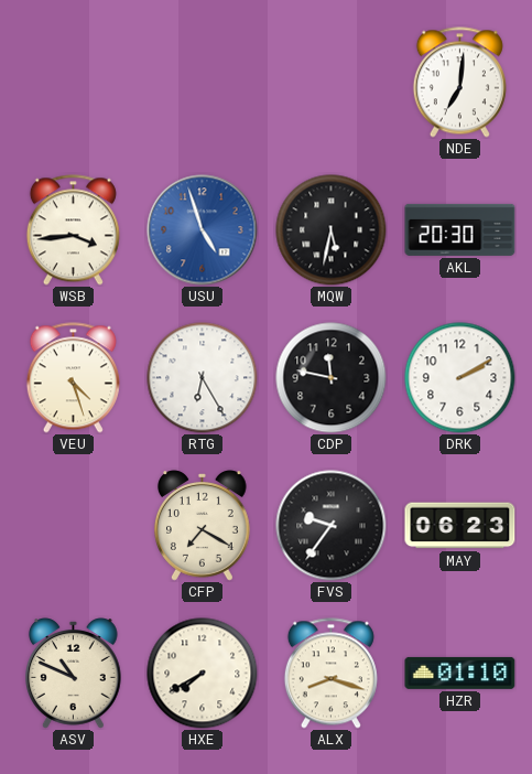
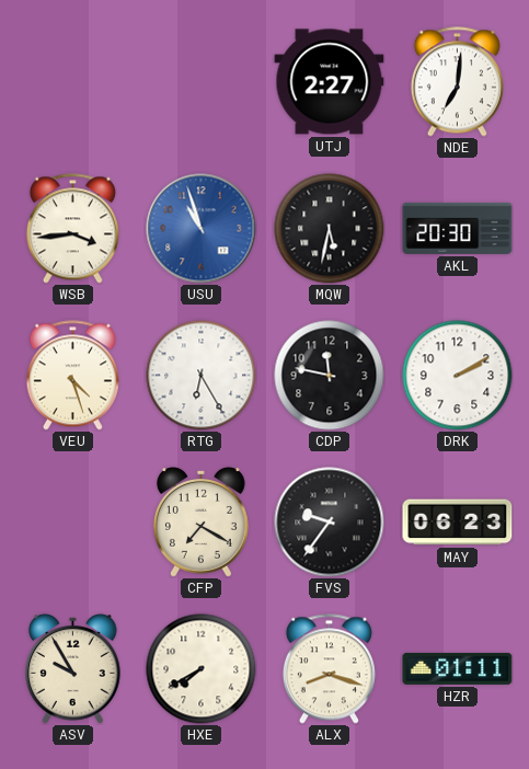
UTJ: none -> 2:27
USU: 4:57 -> 10:57
ASV: 10:49 -> 9:55
HZR: 01:10 -> 01:11
